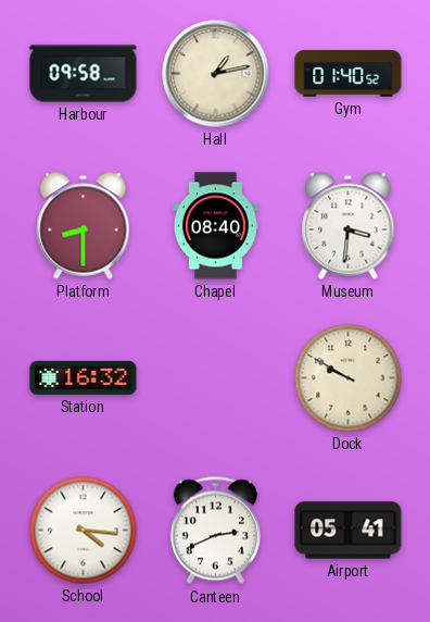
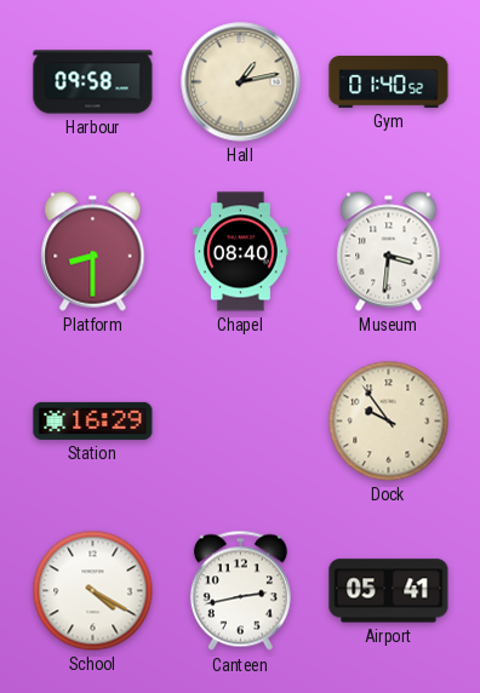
Station: 16:32 -> 16:29
Dock: 9:50 -> 9:54
School: 4:16 -> 4:20
Canteen: 2:41 -> 2:43
